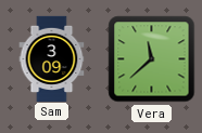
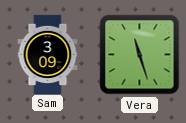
Vera: 11:38 -> 11:27
